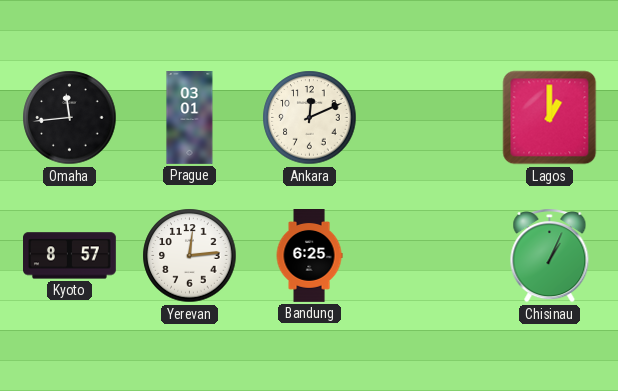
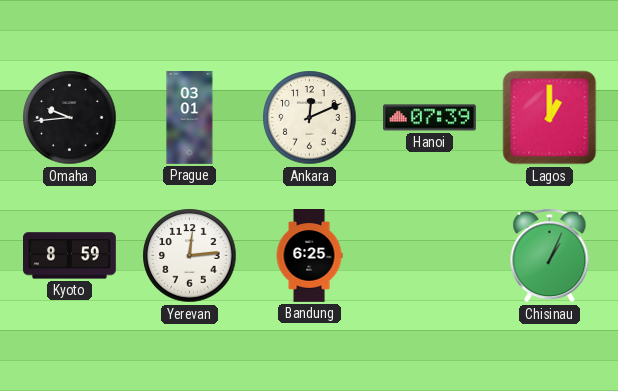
Omaha: 11:44 -> 9:44
Hanoi: none -> 07:39
Kyoto: 8:57 -> 8:59
